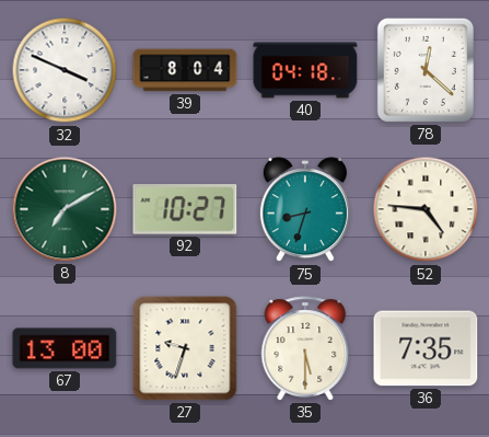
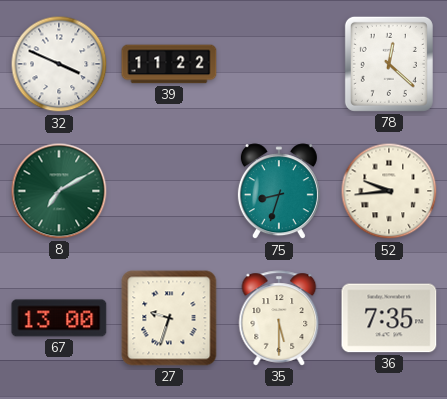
39: 8:04 -> 11:22
40: 04:18 -> none
92: 10:27 -> none
52: 4:46 -> 9:44
